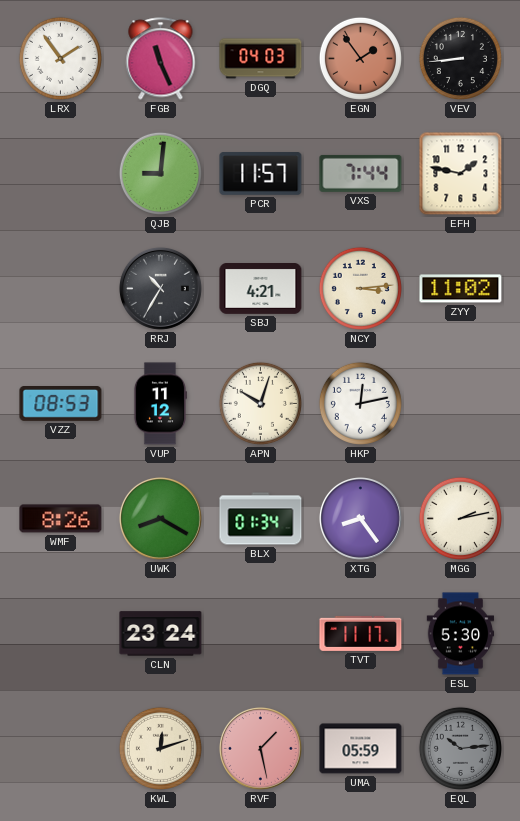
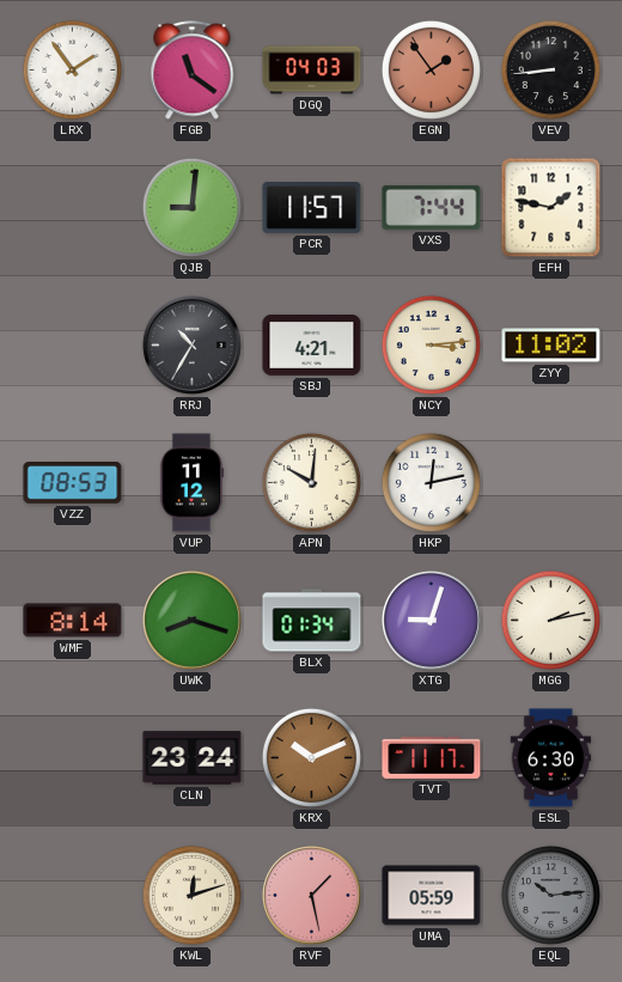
FGB: 11:26 -> 11:21
APN: 10:03 -> 10:01
WMF: 8:26 -> 8:14
UWK: 8:20 -> 8:18
XTG: 8:24 -> 9:03
KRX: none -> 10:11
ESL: 5:30 -> 6:30
